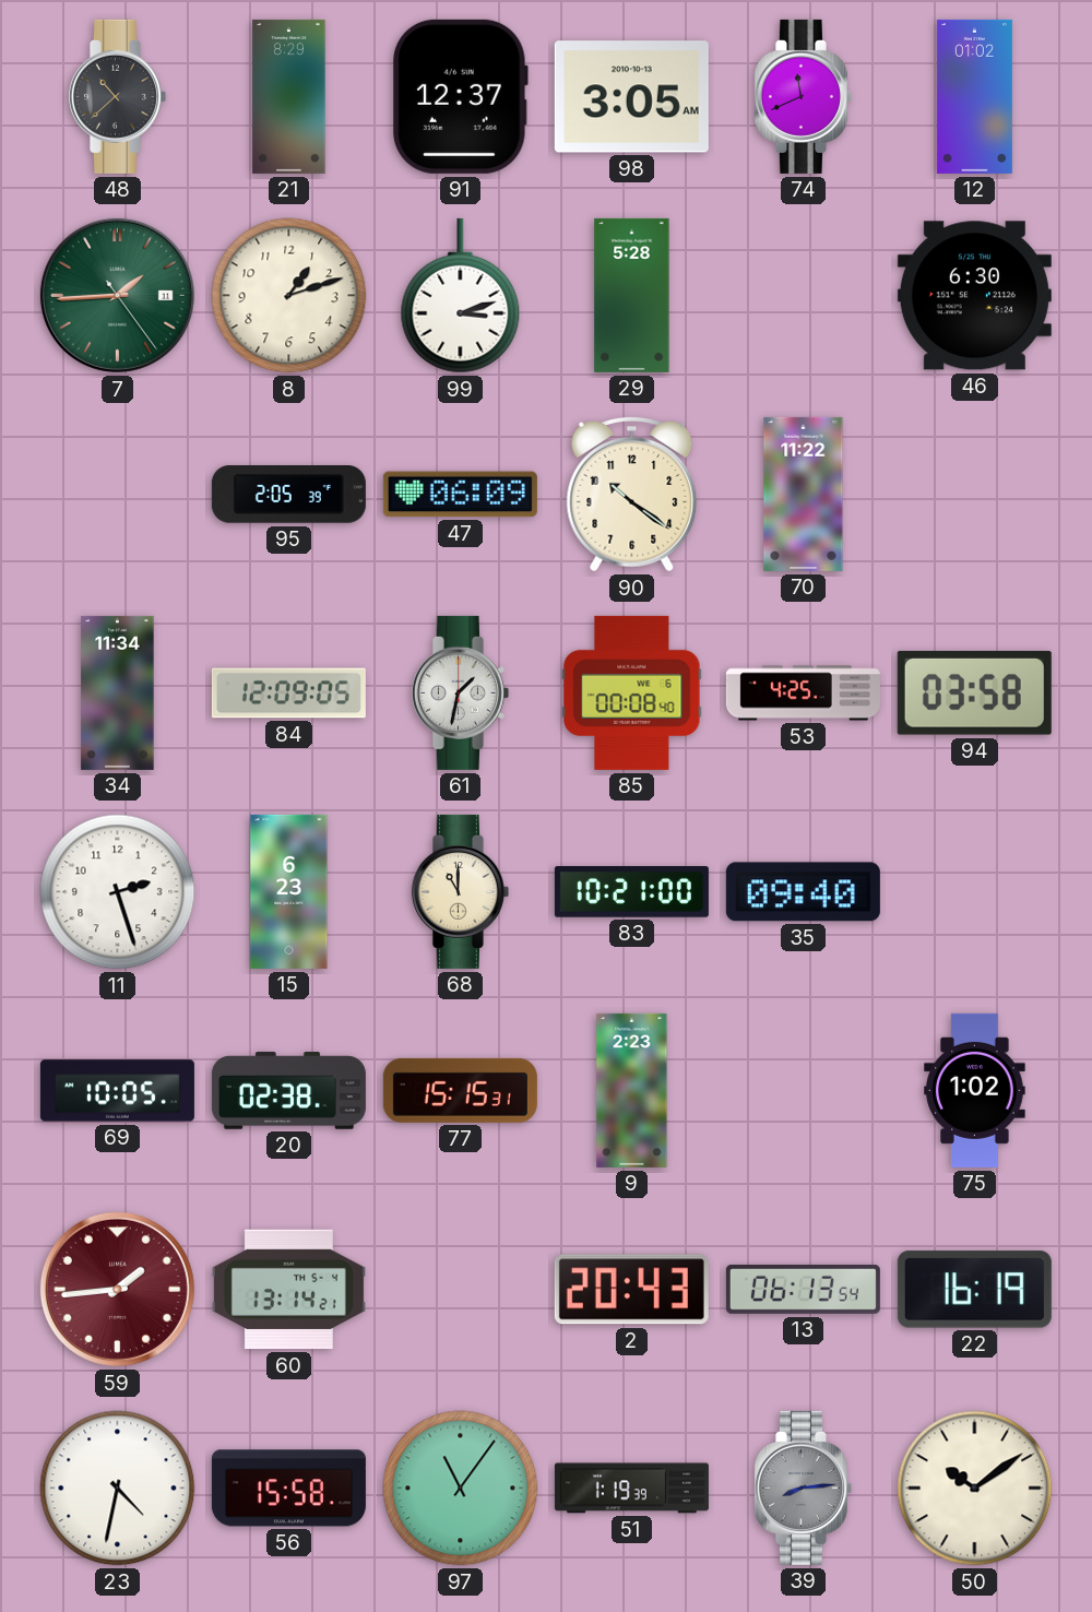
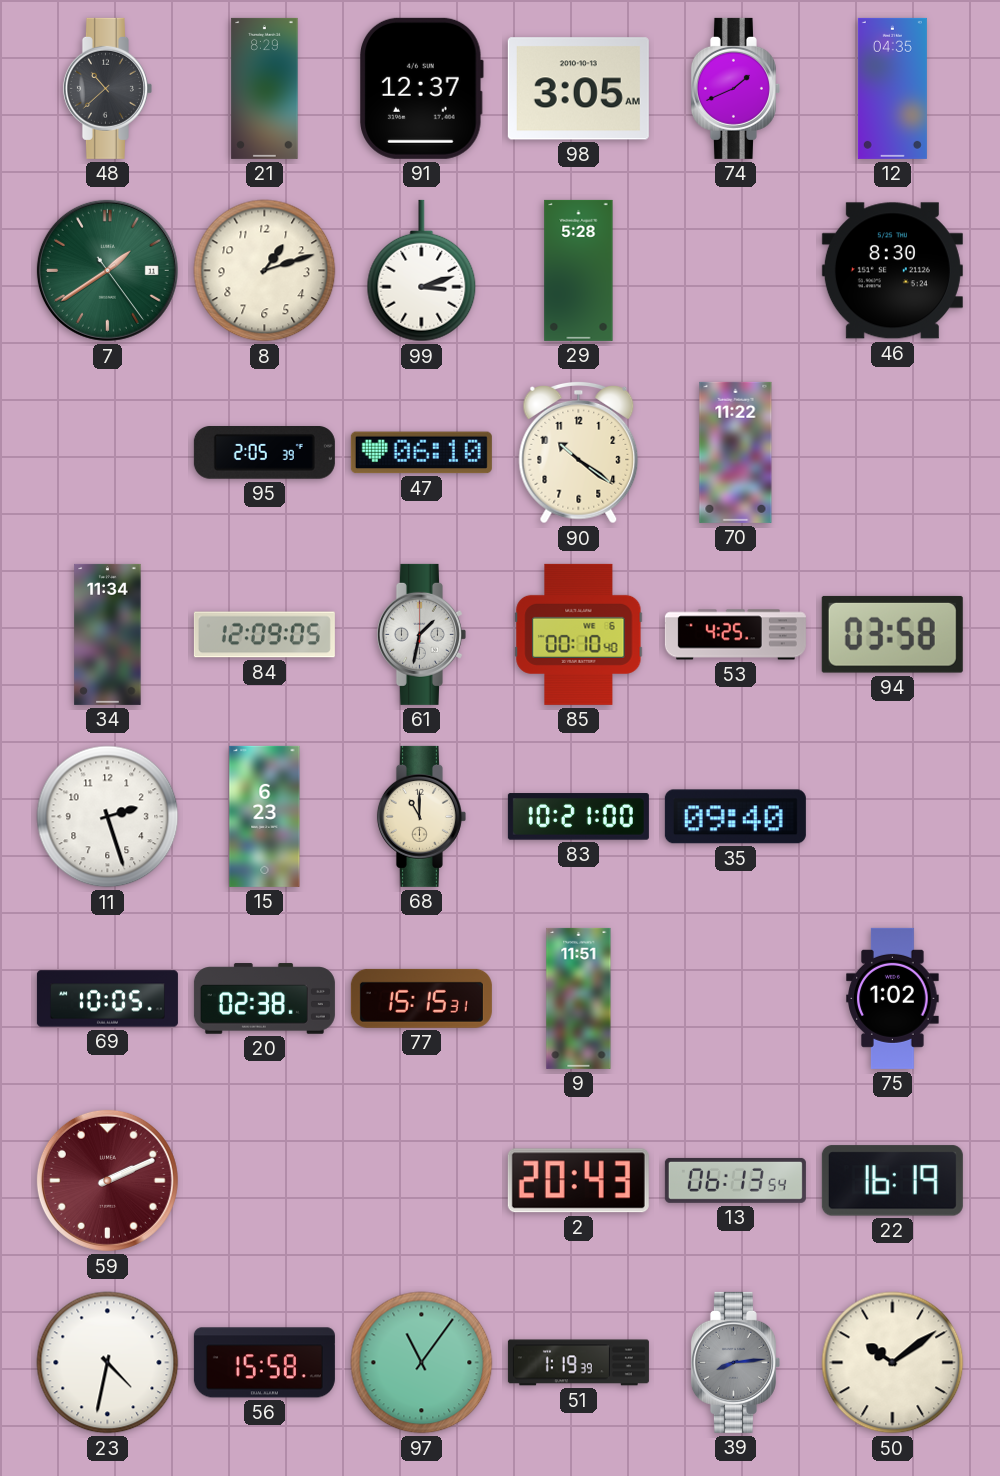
74: 11:41 -> 1:41
12: 01:02 -> 04:35
7: 1:44 -> 1:39
46: 6:30 -> 8:30
47: 06:09 -> 06:10
85: 00:08 -> 00:10
9: 2:23 -> 11:51
59: 1:44 -> 2:11
60: 13:14 -> none
